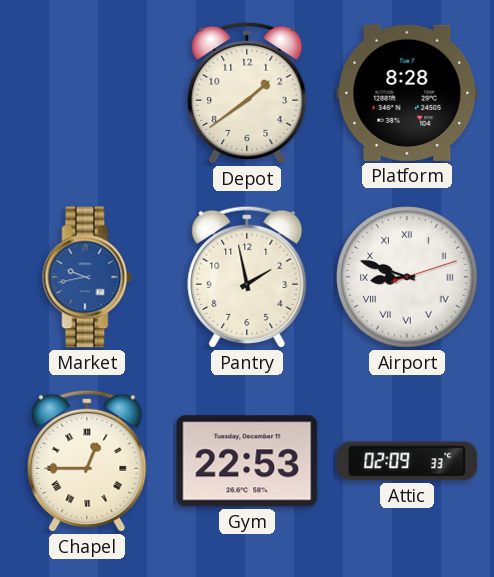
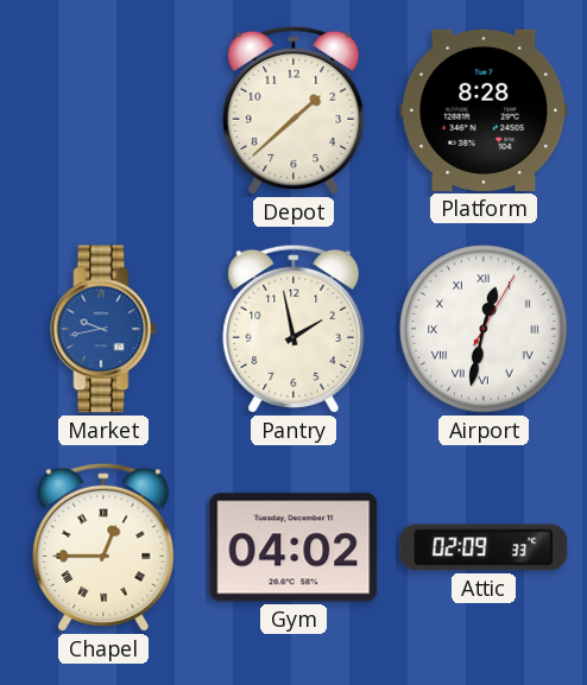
Depot: 1:39 -> 1:38
Airport: 8:48 -> 12:32
Gym: 22:53 -> 04:02
